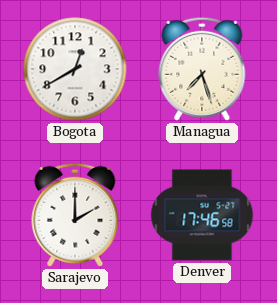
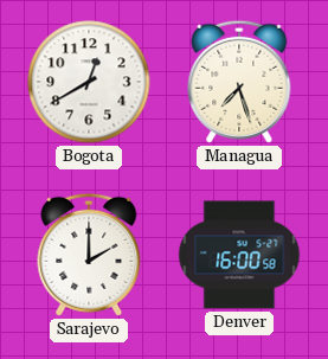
Denver: 17:46 -> 16:00
